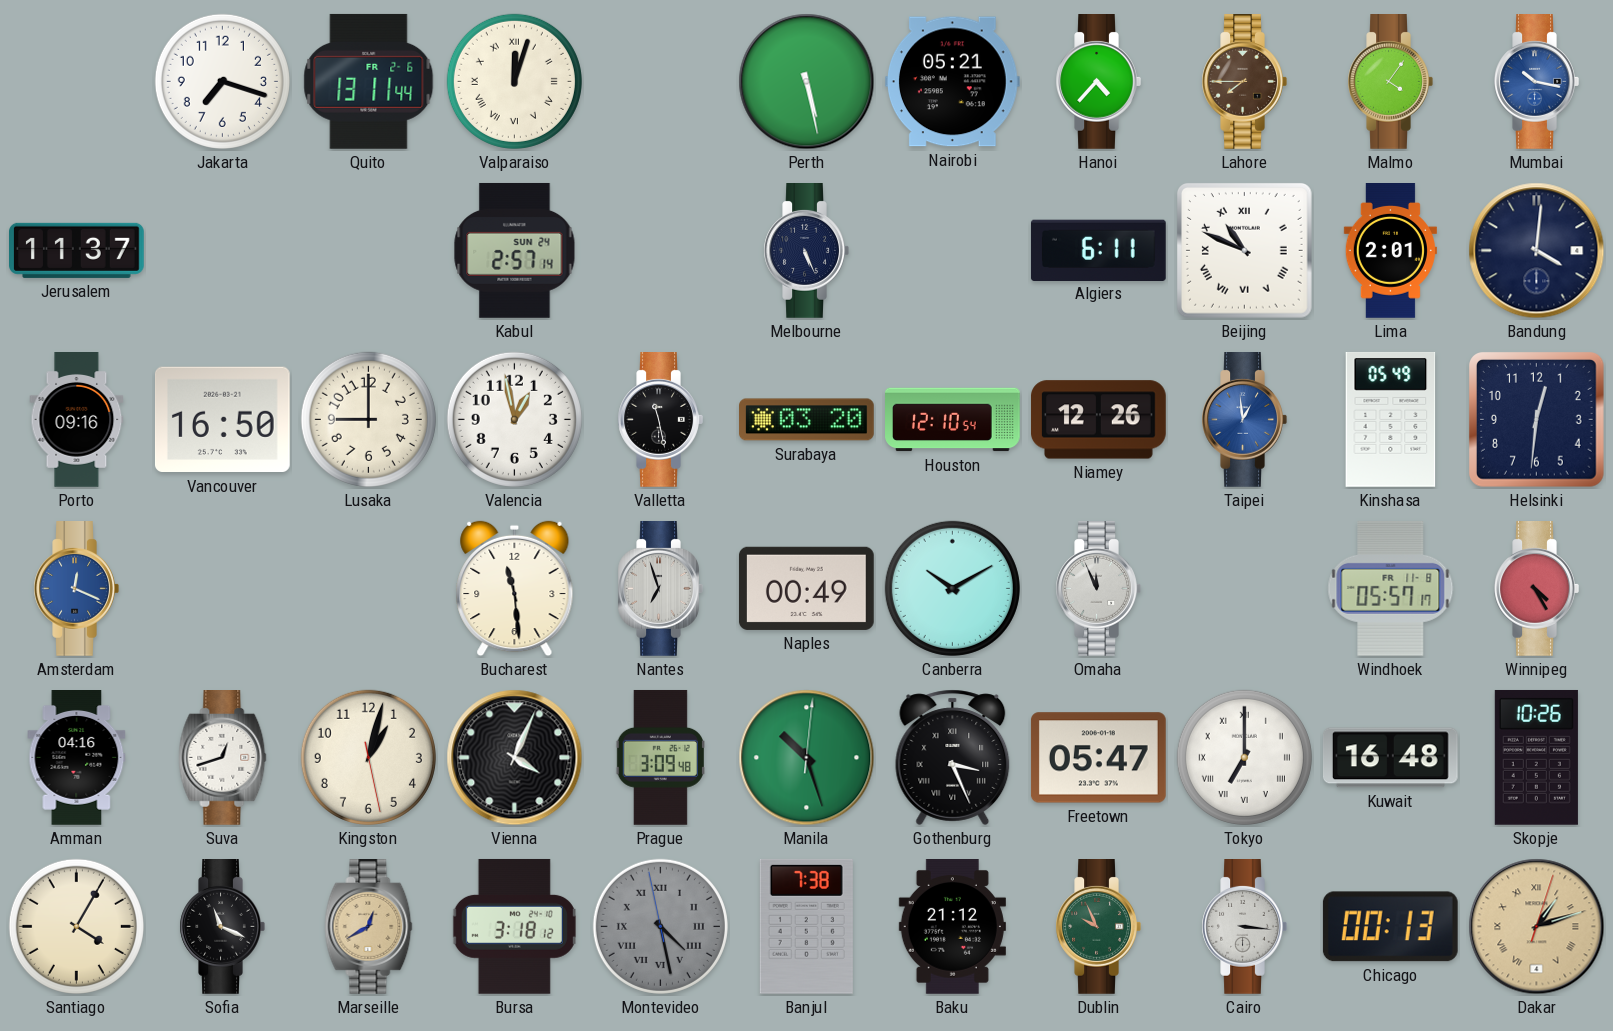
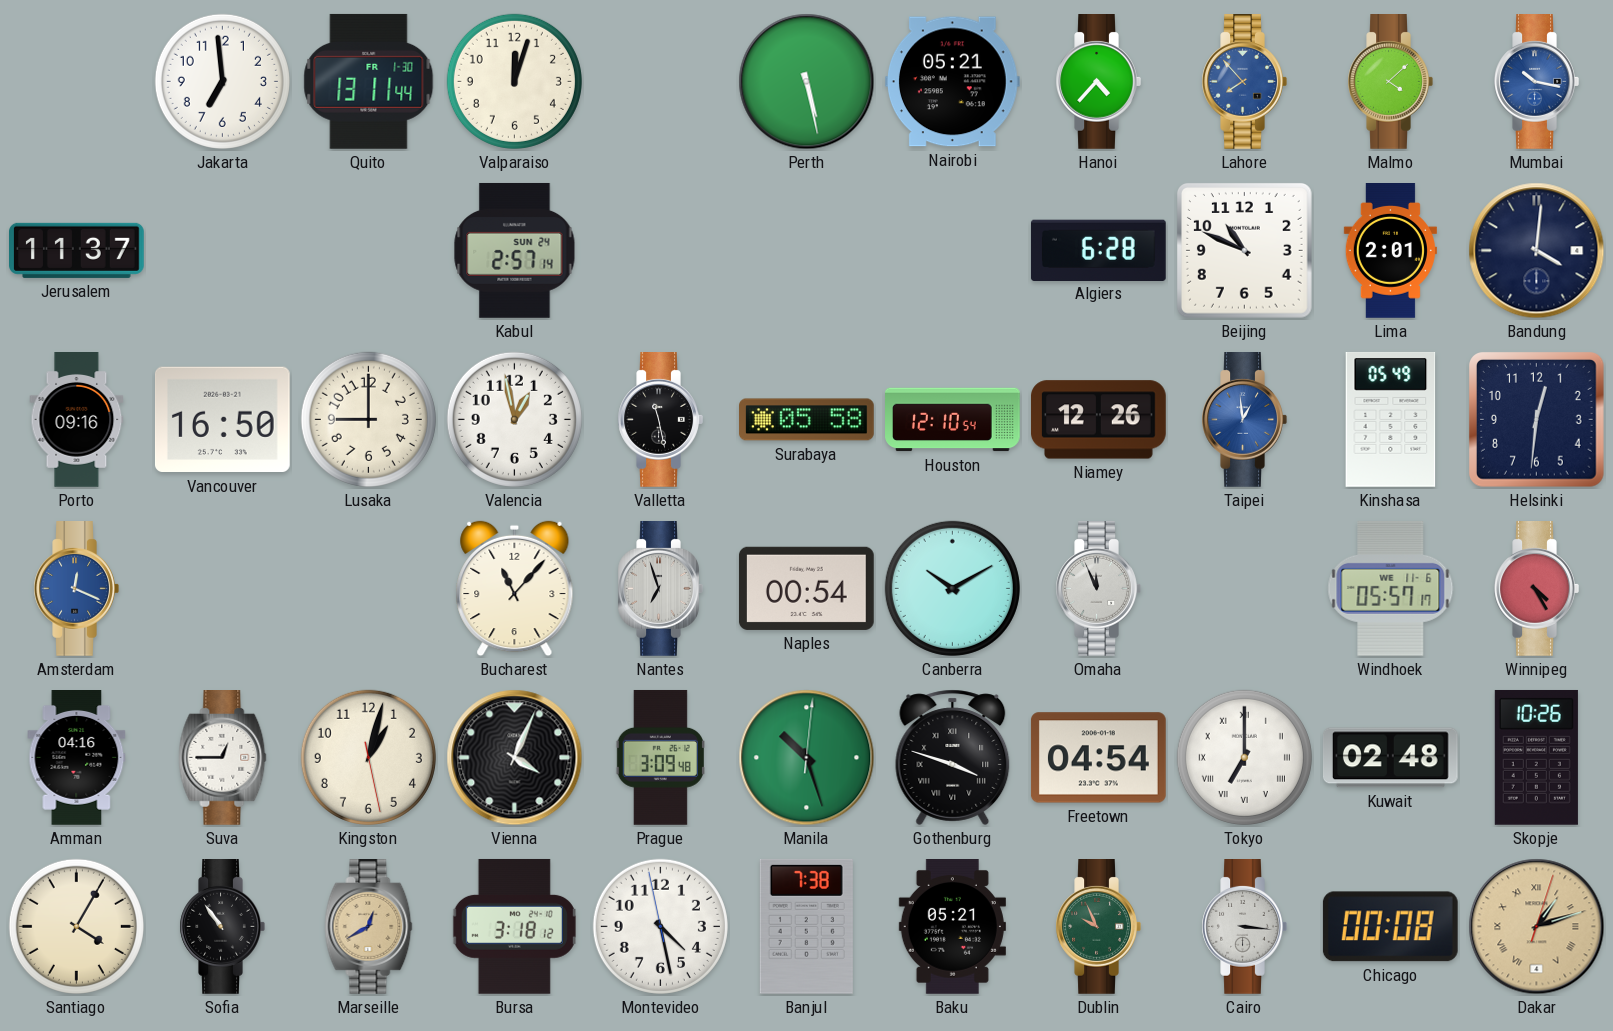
Jakarta: 7:18 -> 6:59
Quito date: FR 2-6 -> FR 1-30
Valparaiso numerals: Roman -> Arabic
Lahore: 7:45 -> 7:53
Lahore dial: brown -> blue
Malmo: 4:06 -> 4:08
Melbourne: 5:26 -> none
Algiers: 6:11 -> 6:28
Beijing numerals: Roman -> Arabic
Surabaya: 03:20 -> 05:58
Bucharest: 11:29 -> 11:07
Naples: 00:49 -> 00:54
Windhoek date: FR 11-8 -> WE 11-6
Suva: 12:42 -> 12:45
Gothenburg: 3:26 -> 3:48
Freetown: 05:47 -> 04:54
Kuwait: 16:48 -> 02:48
Sofia: 11:19 -> 10:54
Montevideo dial: grey -> white
Montevideo numerals: Roman -> Arabic
Baku: 21:12 -> 05:21
Chicago: 00:13 -> 00:08
